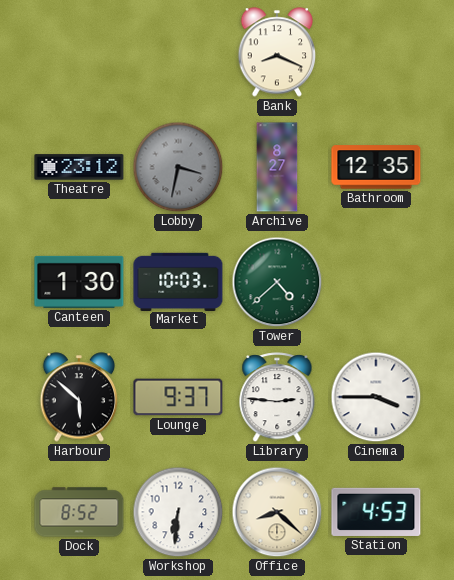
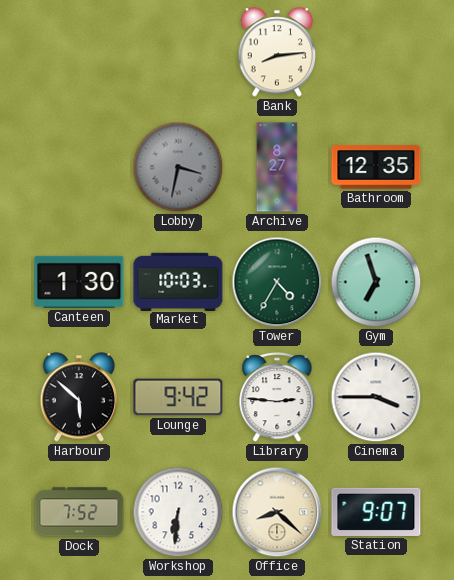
Bank: 8:19 -> 8:14
Theatre: 23:12 -> none
Tower: 4:38 -> 4:35
Gym: none -> 6:57
Lounge: 9:37 -> 9:42
Dock: 8:52 -> 7:52
Station: 4:53 -> 9:07
